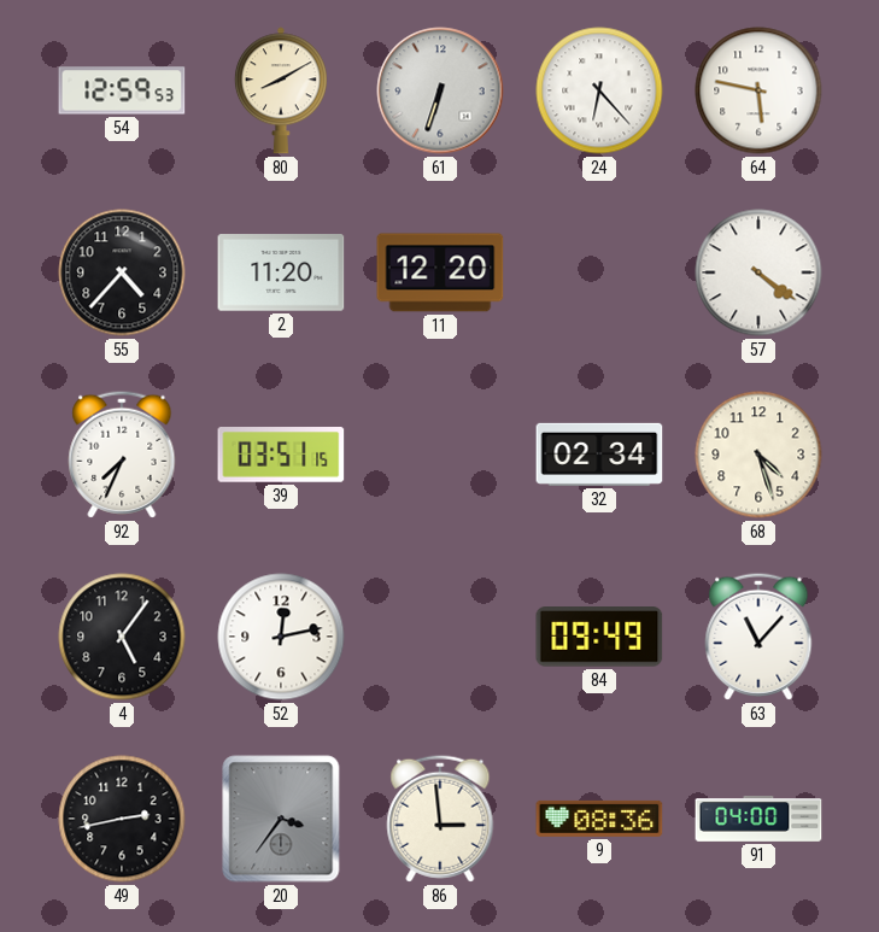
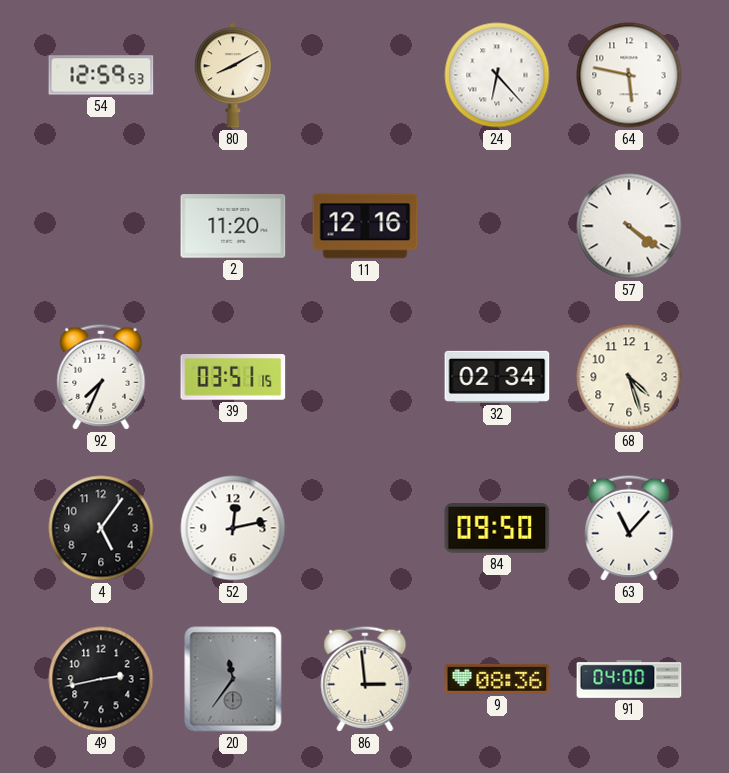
61: 6:33 -> none
55: 4:37 -> none
11: 12:20 -> 12:16
84: 09:49 -> 09:50
20: 3:36 -> 11:36
